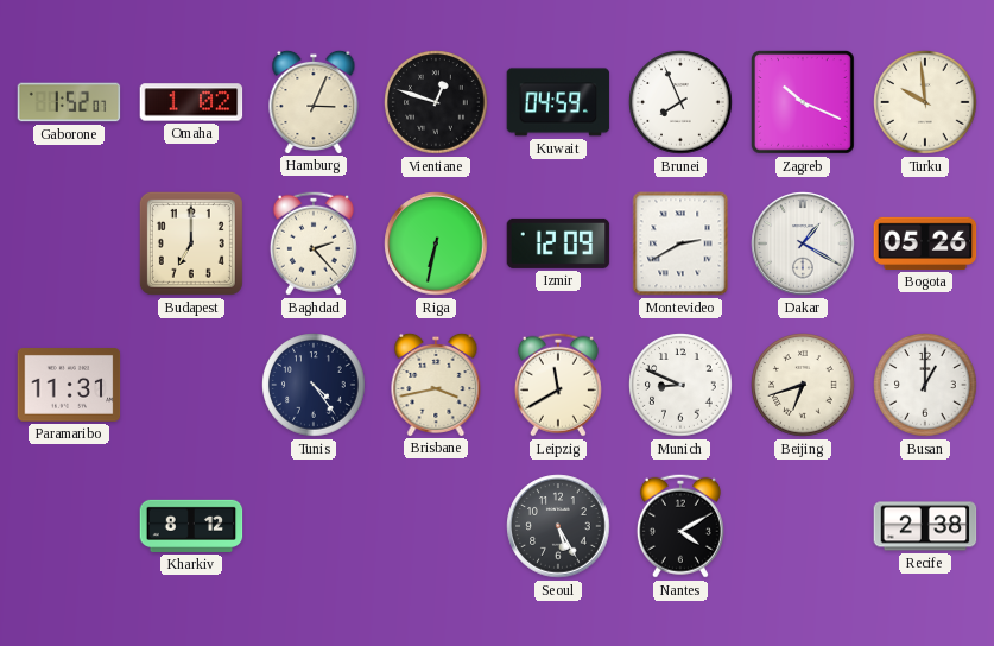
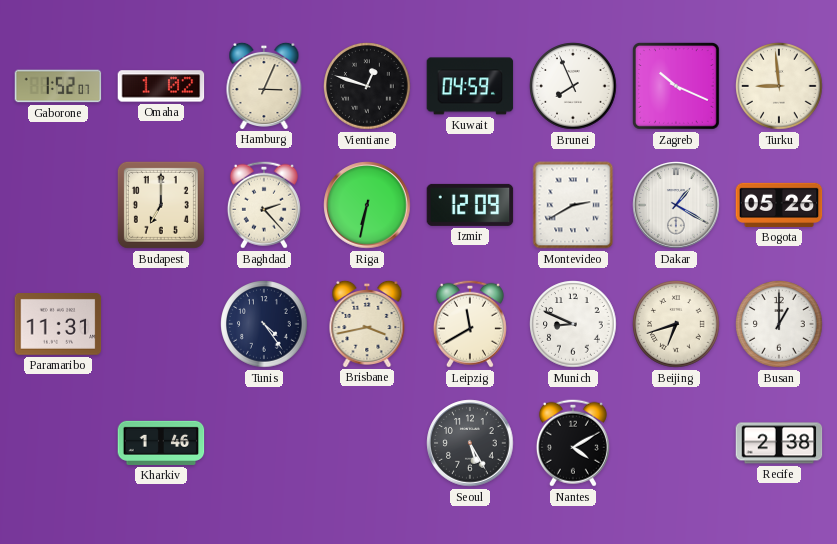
Turku: 9:59 -> 8:59
Kharkiv: 8:12 -> 1:46
